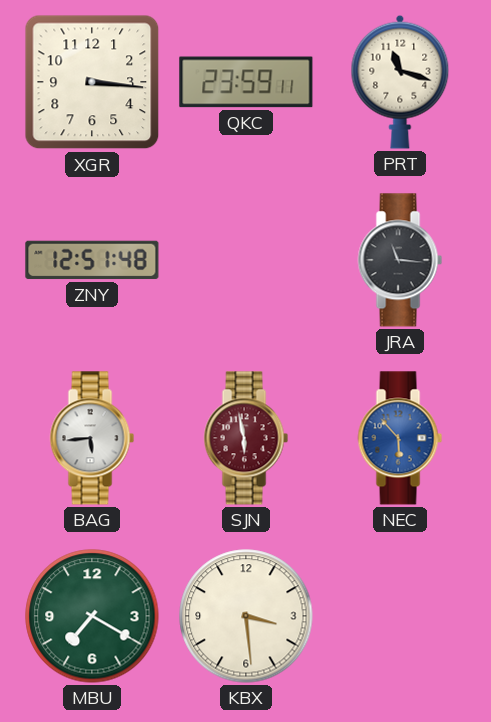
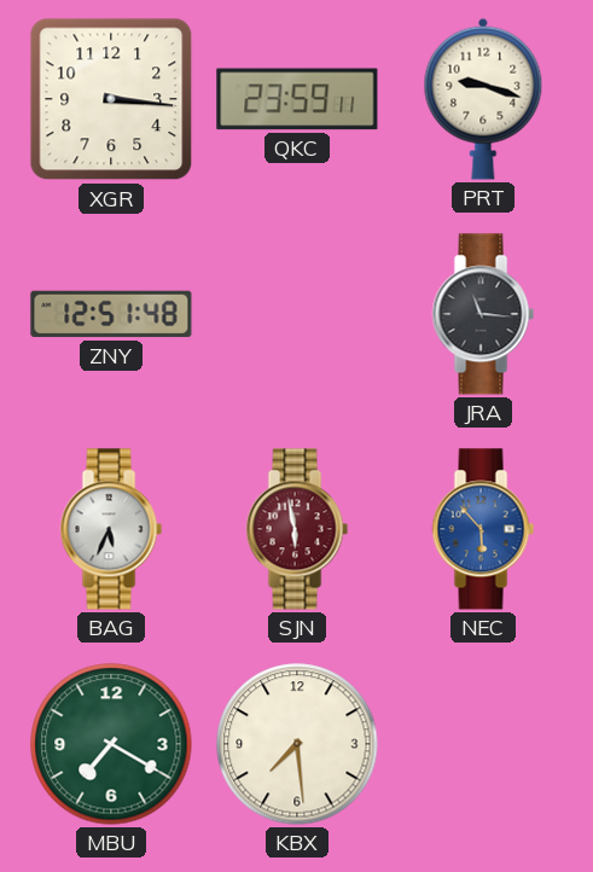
PRT: 11:18 -> 9:18
BAG: 5:44 -> 5:34
KBX: 3:29 -> 7:29
